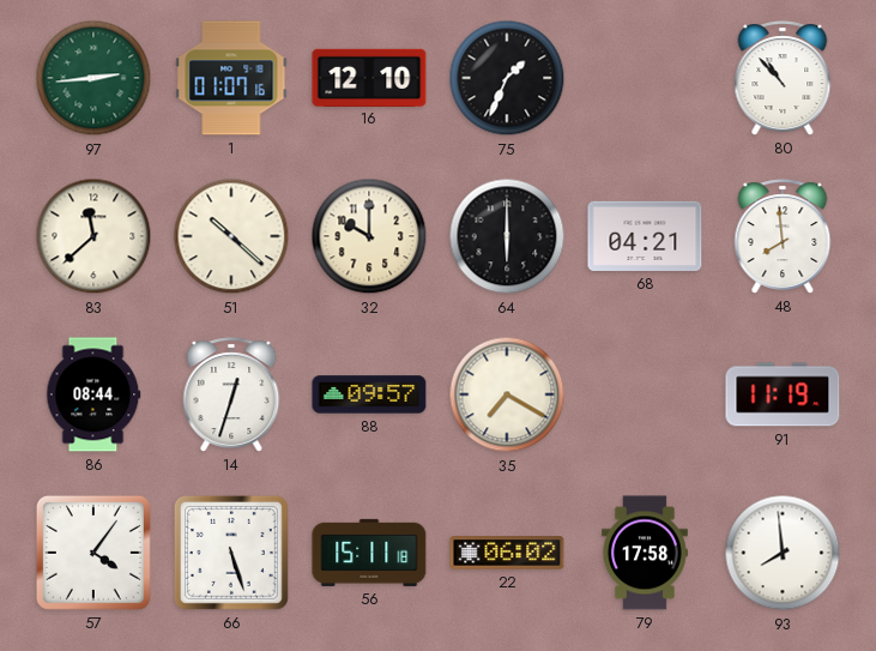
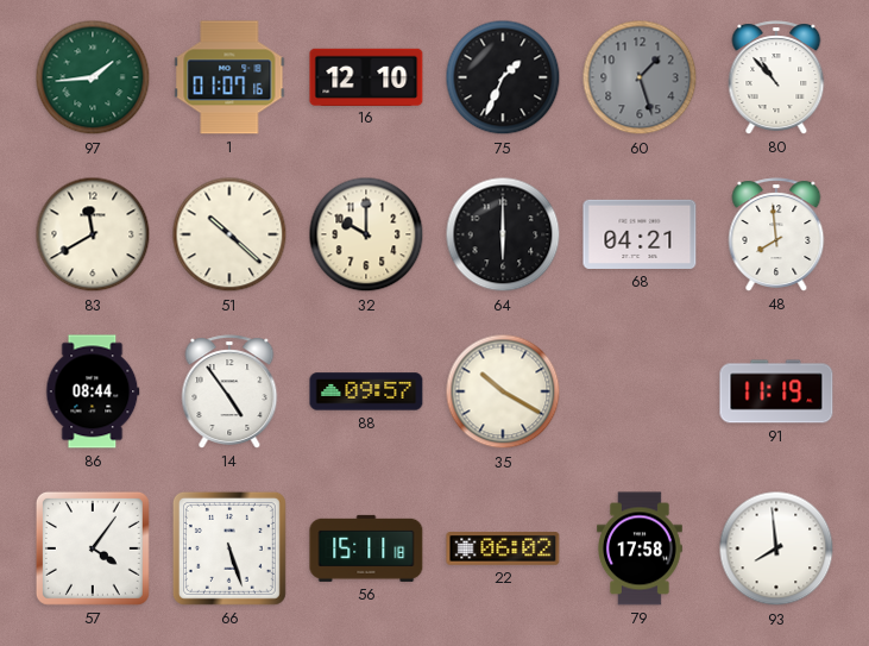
97: 2:44 -> 1:44
60: none -> 1:27
83: 11:38 -> 11:40
14: 12:33 -> 4:54
35: 7:20 -> 10:20
